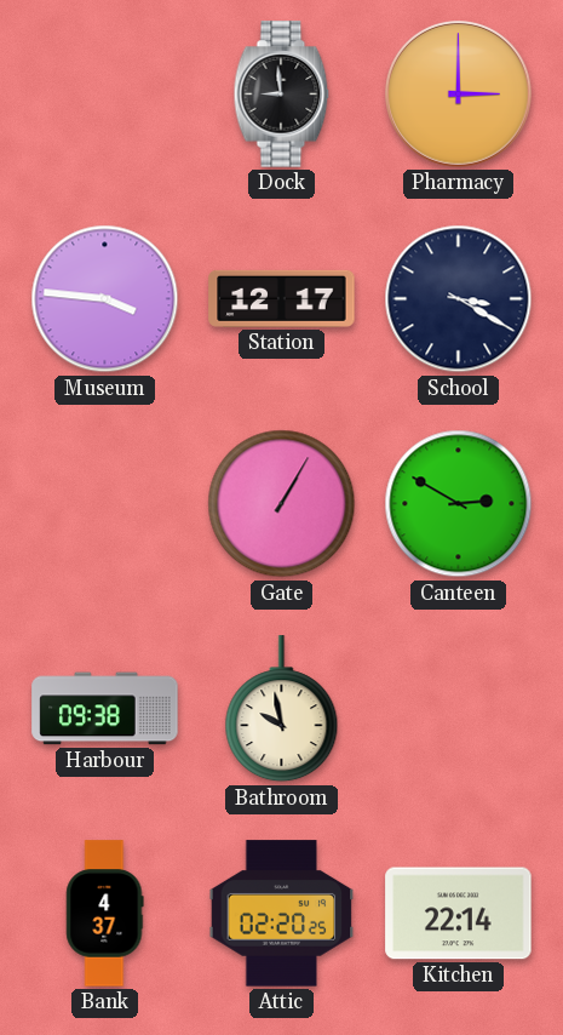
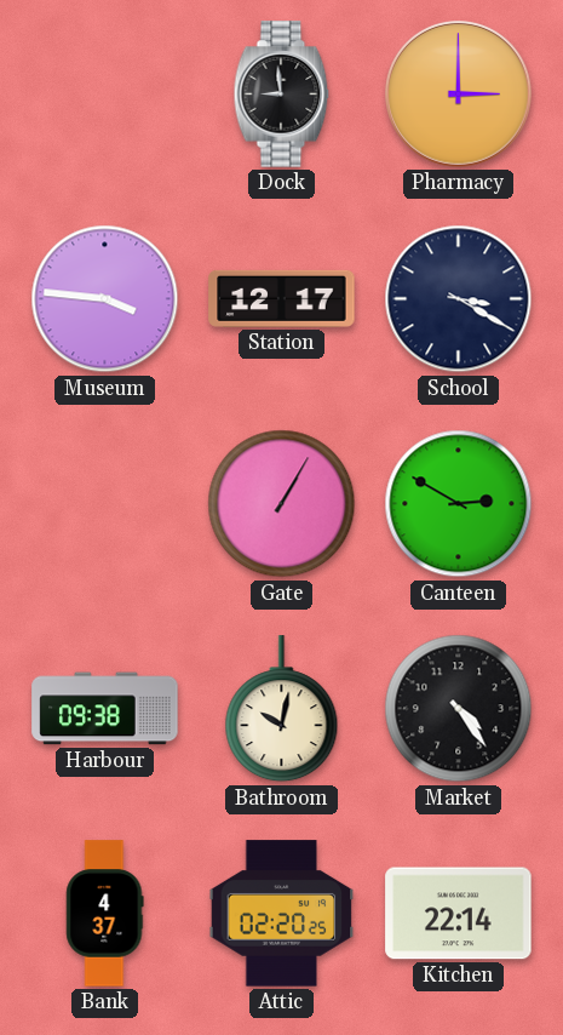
Bathroom: 9:58 -> 10:02
Market: none -> 4:24
